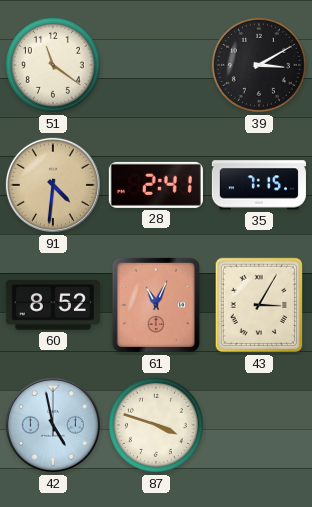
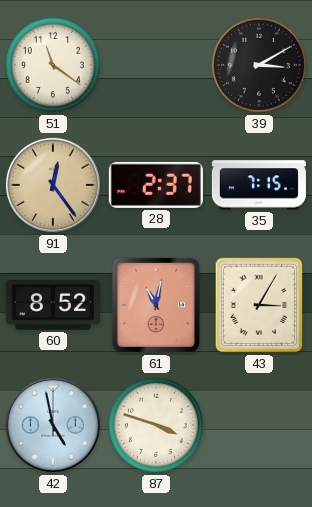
91: 4:31 -> 12:24
28: 2:41 -> 2:37
61: 11:04 -> 11:02
